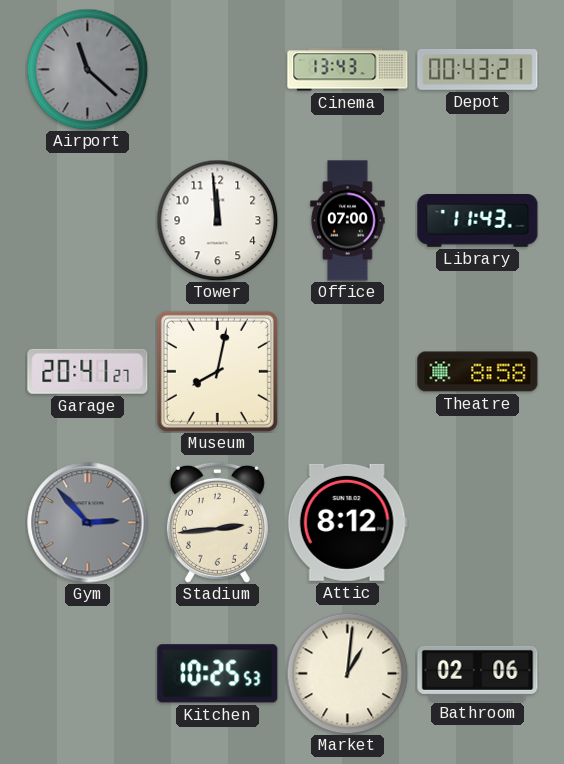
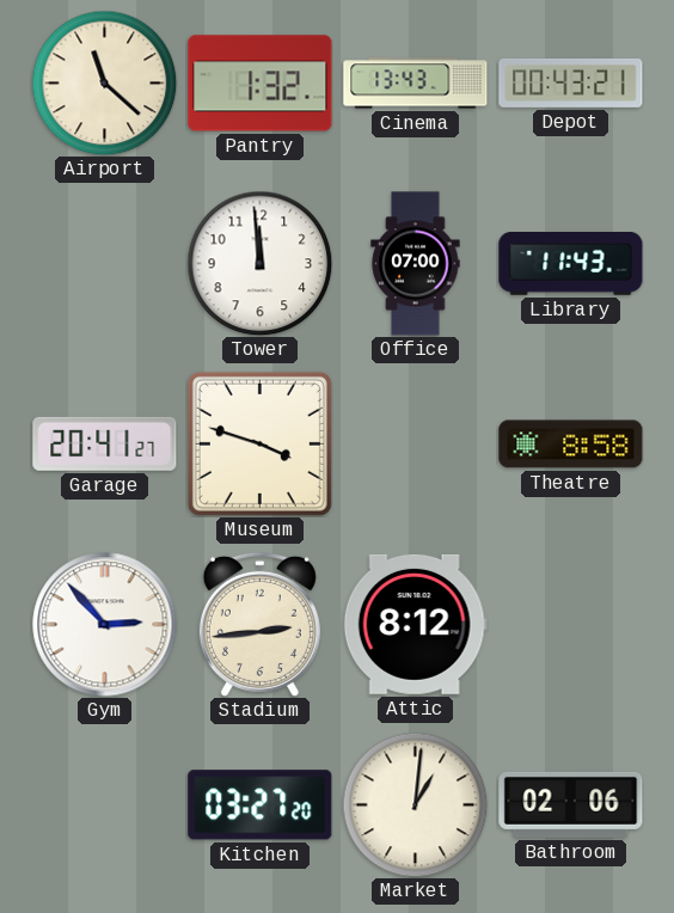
Airport dial: grey -> cream
Pantry: none -> 1:32
Museum: 8:02 -> 3:48
Gym dial: grey -> white
Kitchen: 10:25 -> 03:27
